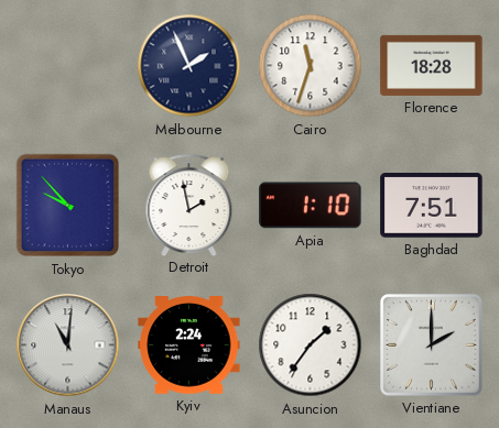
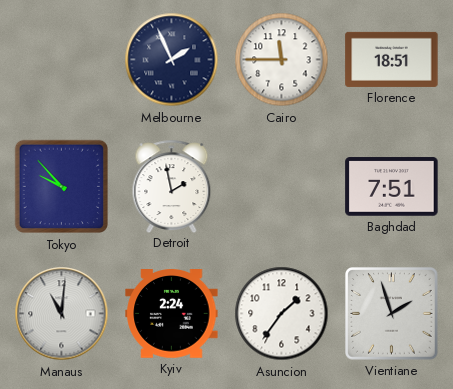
Cairo: 11:33 -> 11:45
Florence: 18:28 -> 18:51
Apia: 1:10 -> none
Vientiane: 2:00 -> 1:57
